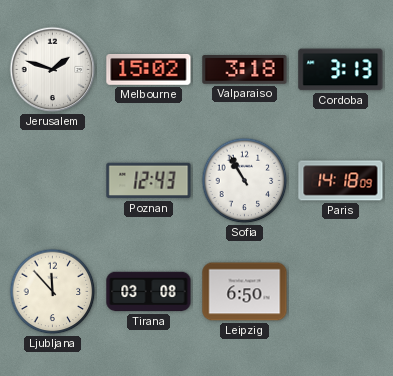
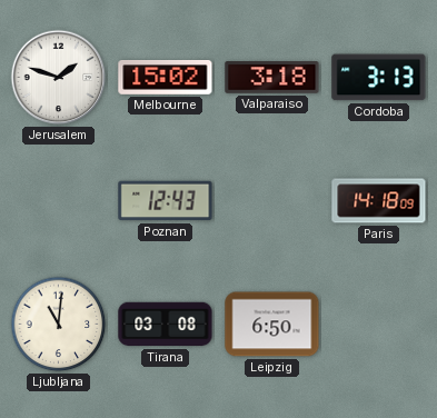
Sofia: 10:55 -> none
Ljubljana: 11:53 -> 11:01
